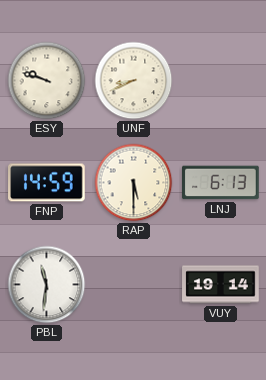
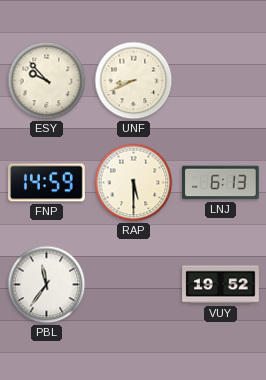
ESY: 9:48 -> 9:53
PBL: 11:31 -> 11:36
VUY: 19:14 -> 19:52
